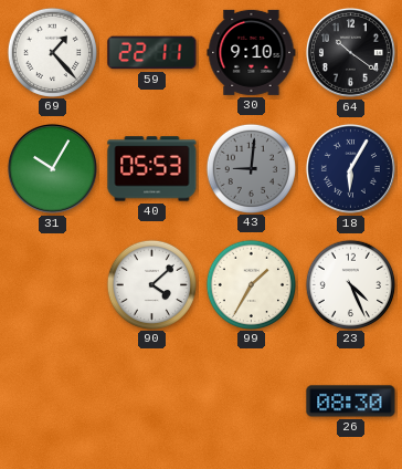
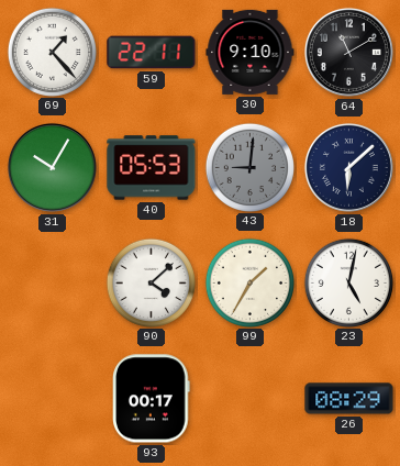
64: 10:21 -> 11:10
18: 6:05 -> 6:08
23: 4:26 -> 5:02
93: none -> 00:17
26: 08:30 -> 08:29
